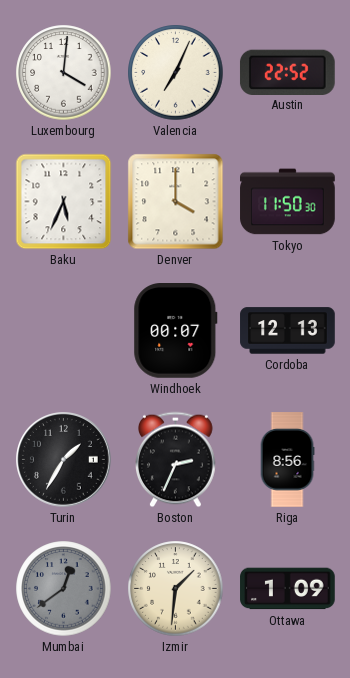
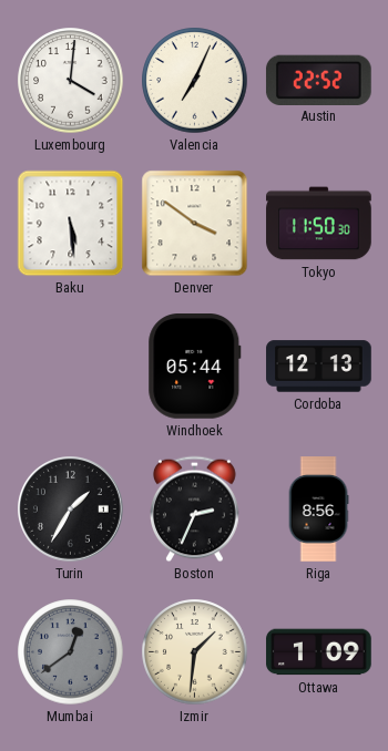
Baku: 5:34 -> 5:29
Denver: 4:00 -> 3:51
Windhoek: 00:07 -> 05:44
